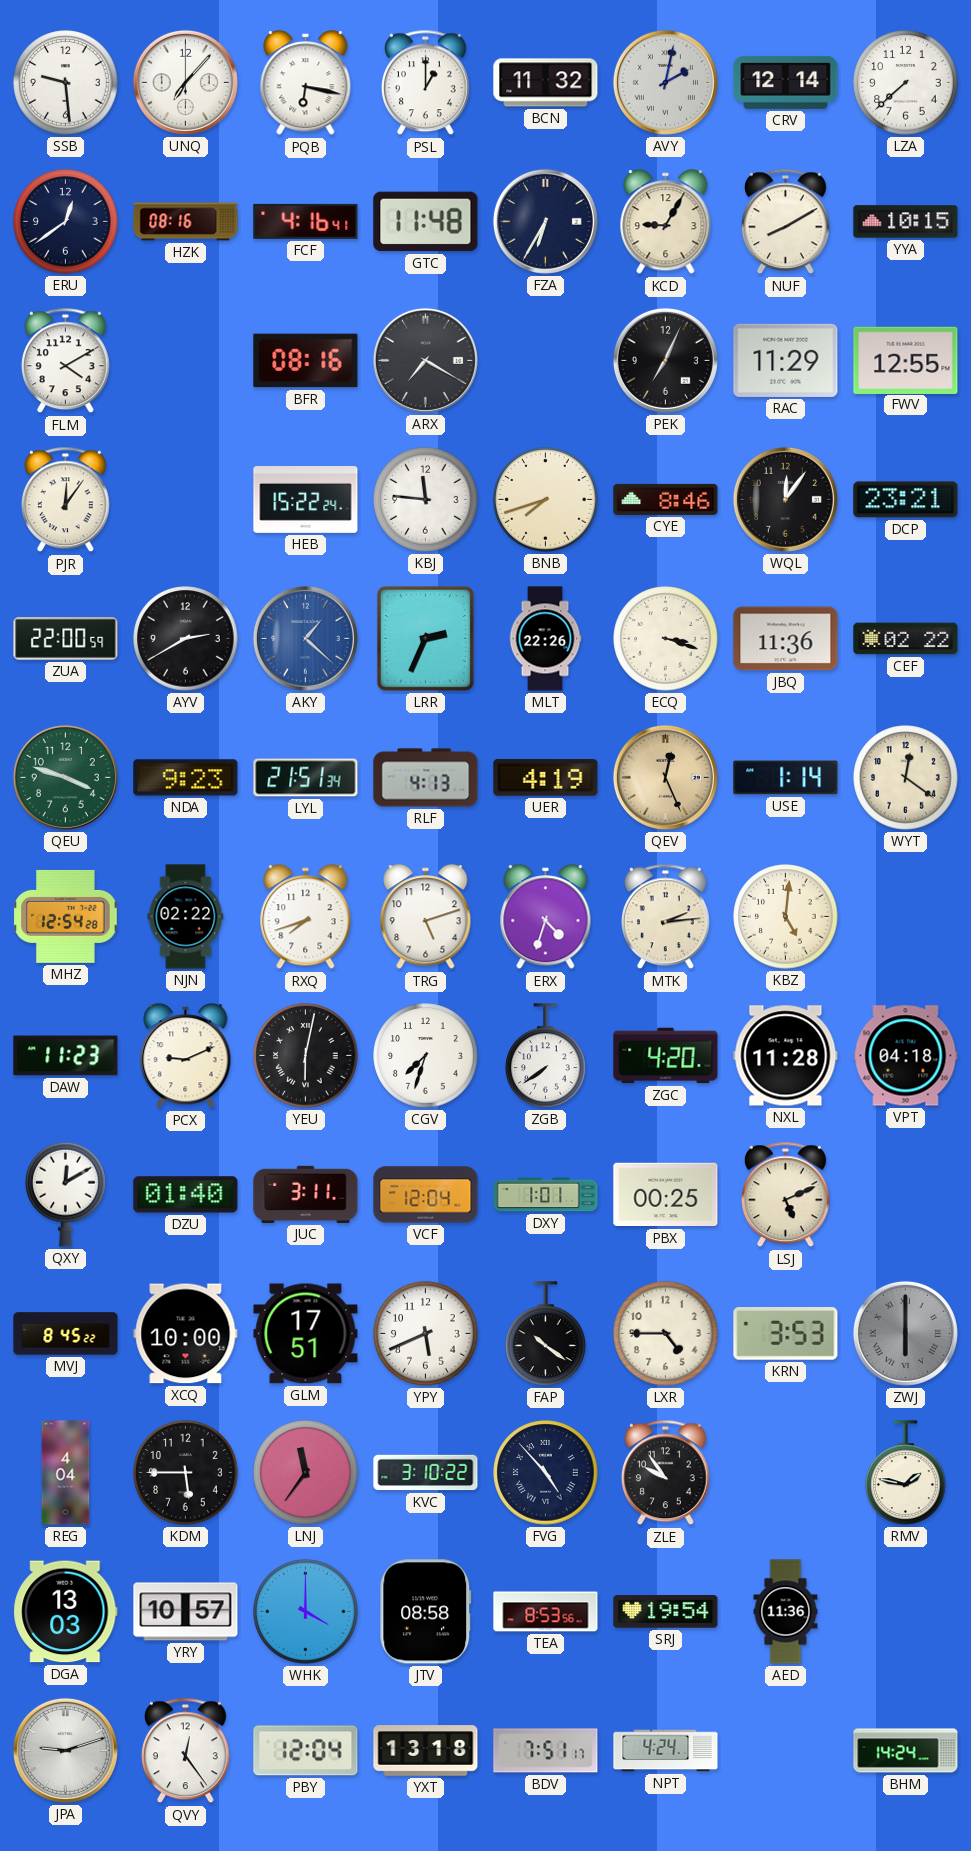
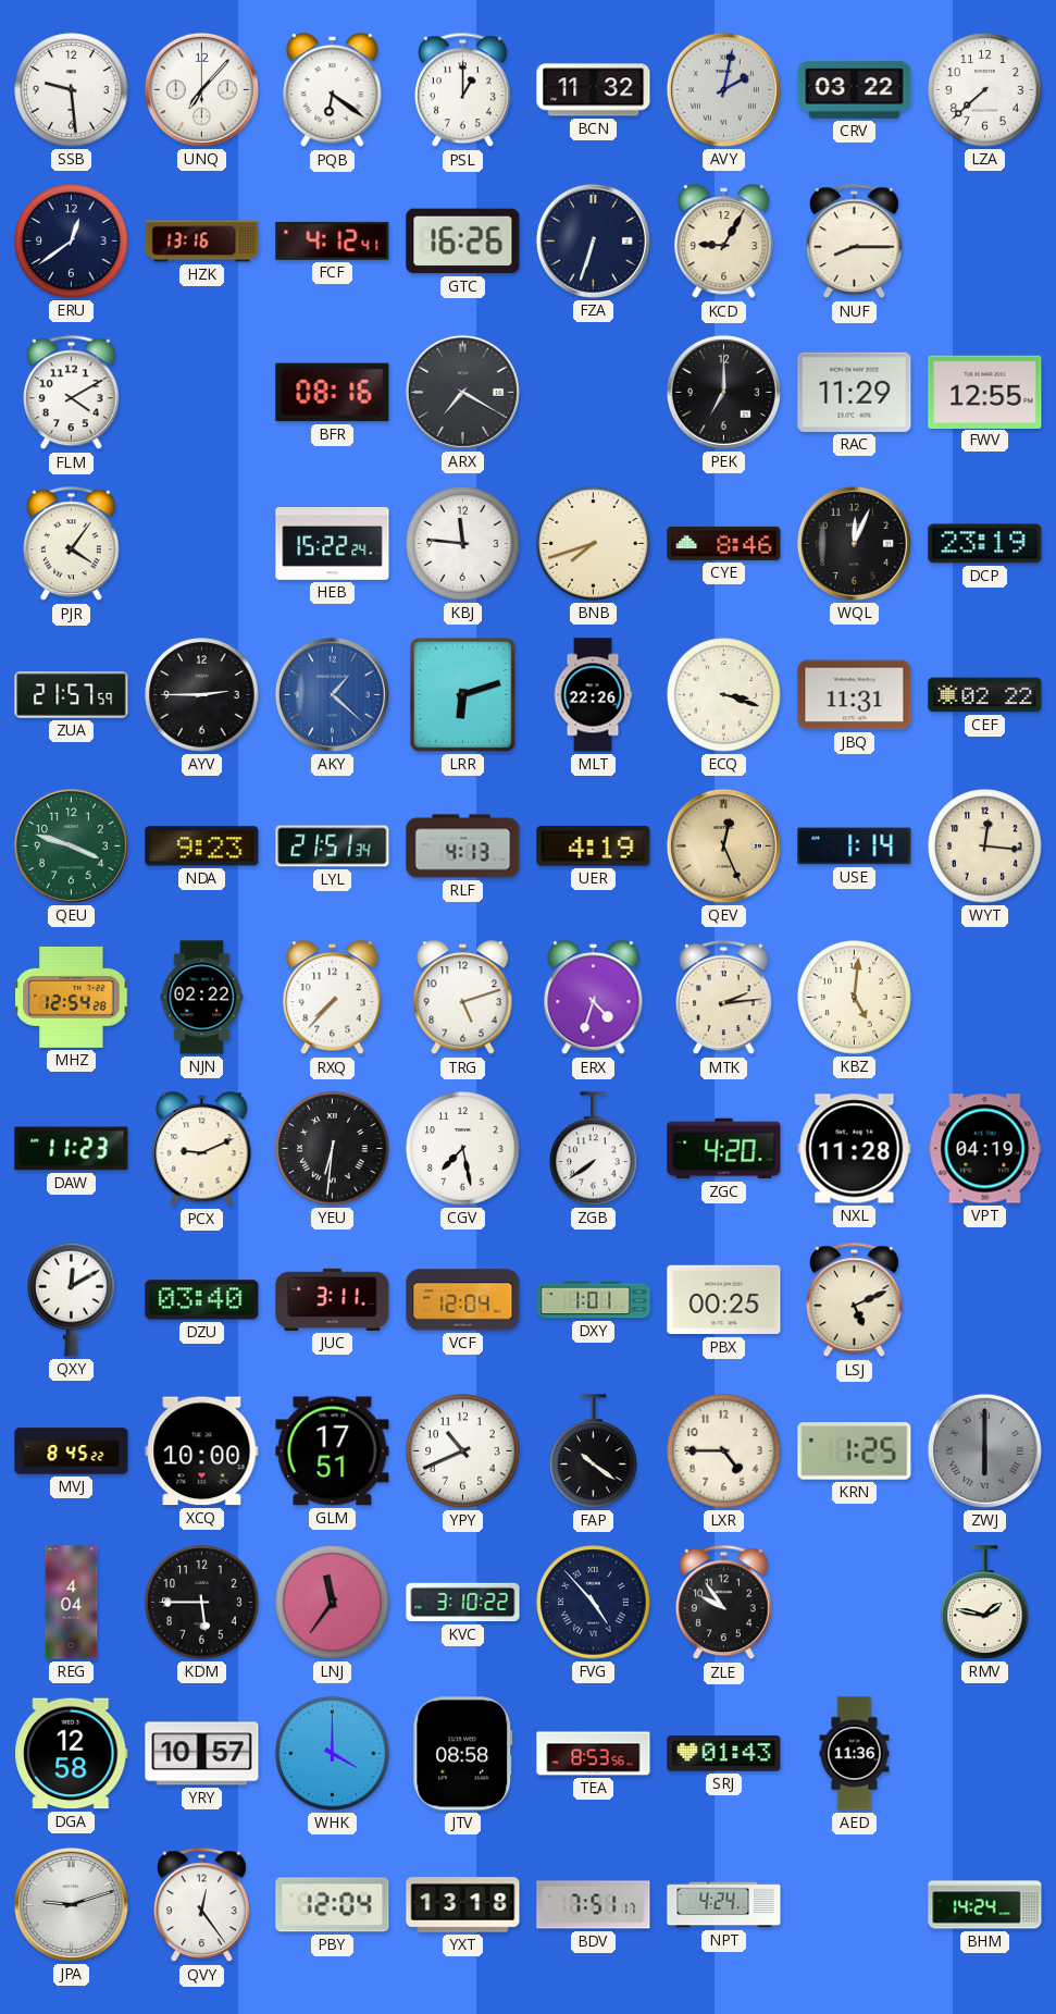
PQB: 6:17 -> 6:21
CRV: 12:14 -> 03:22
HZK: 08:16 -> 13:16
FCF: 4:16 -> 4:12
GTC: 11:48 -> 16:26
FZA: 6:35 -> 6:33
NUF: 8:10 -> 8:15
YYA: 10:15 -> none
PEK: 7:04 -> 7:00
PJR: 12:06 -> 4:06
WQL: 12:06 -> 12:04
DCP: 23:21 -> 23:19
ZUA: 22:00 -> 21:57
AYV: 2:40 -> 2:45
LRR: 2:34 -> 6:12
JBQ: 11:36 -> 11:31
WYT: 12:21 -> 12:16
RXQ: 7:42 -> 7:37
YEU: 6:02 -> 6:31
CGV: 7:33 -> 7:28
VPT: 04:18 -> 04:19
DZU: 01:40 -> 03:40
YPY: 5:41 -> 10:41
KRN: 3:53 -> 1:25
DGA: 13:03 -> 12:58
SRJ: 19:54 -> 01:43
